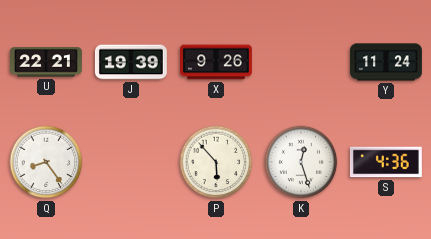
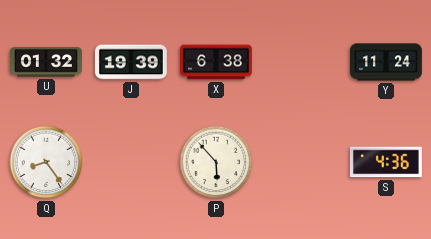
U: 22:21 -> 01:32
X: 9:26 -> 6:38
K: 12:27 -> none
